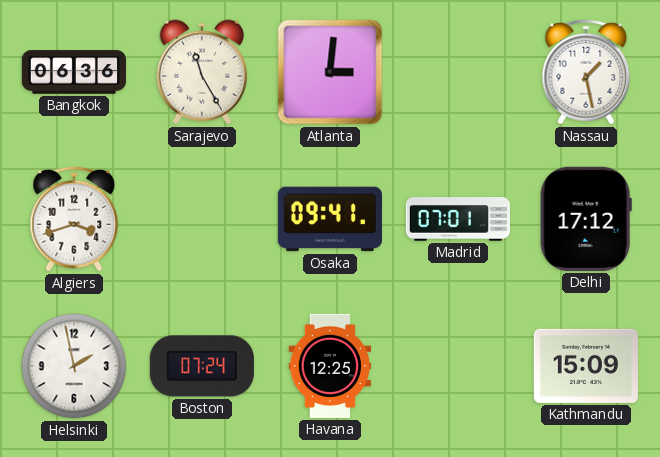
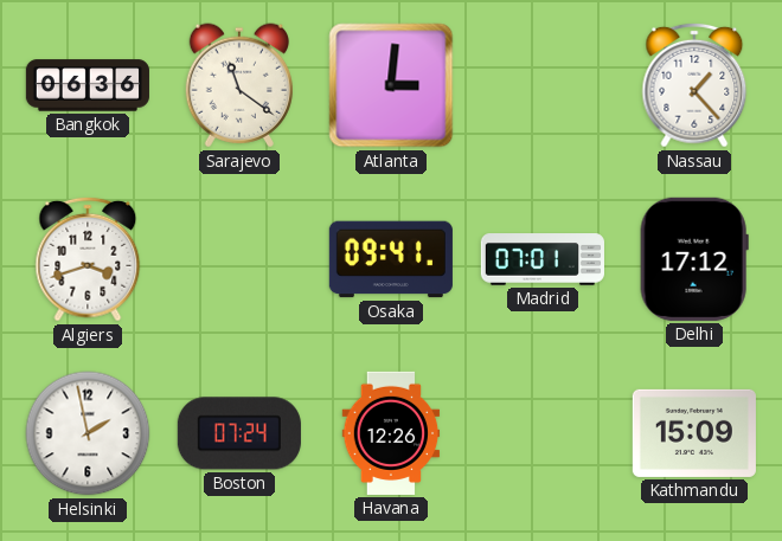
Sarajevo: 11:25 -> 11:21
Nassau: 1:28 -> 1:23
Havana: 12:25 -> 12:26
